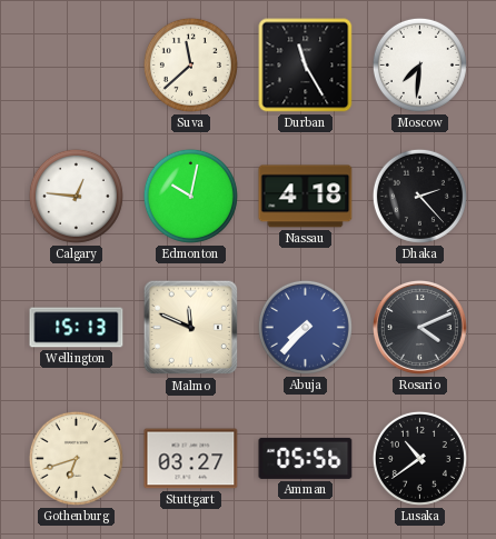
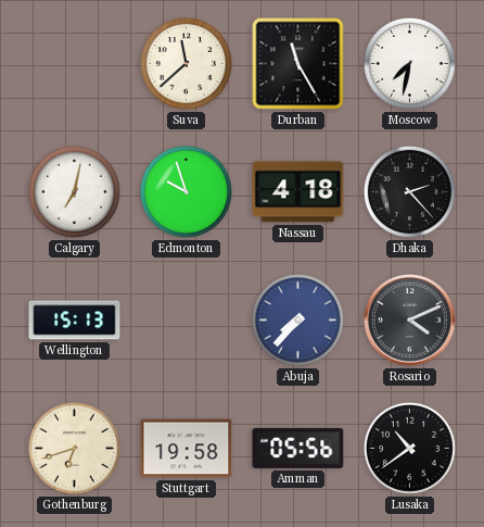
Moscow: 7:31 -> 7:32
Calgary: 12:46 -> 7:02
Edmonton: 10:02 -> 9:57
Malmo: 11:49 -> none
Stuttgart: 03:27 -> 19:58
